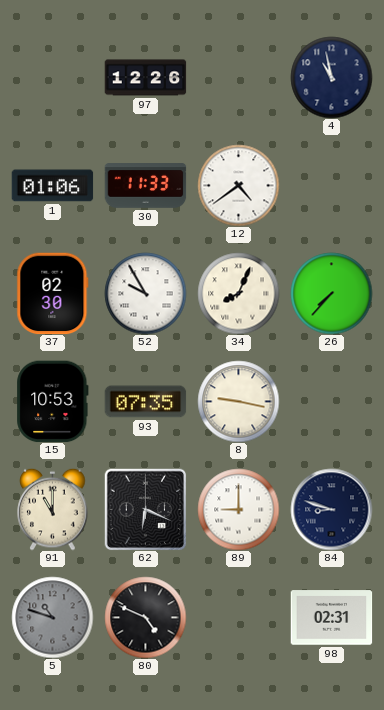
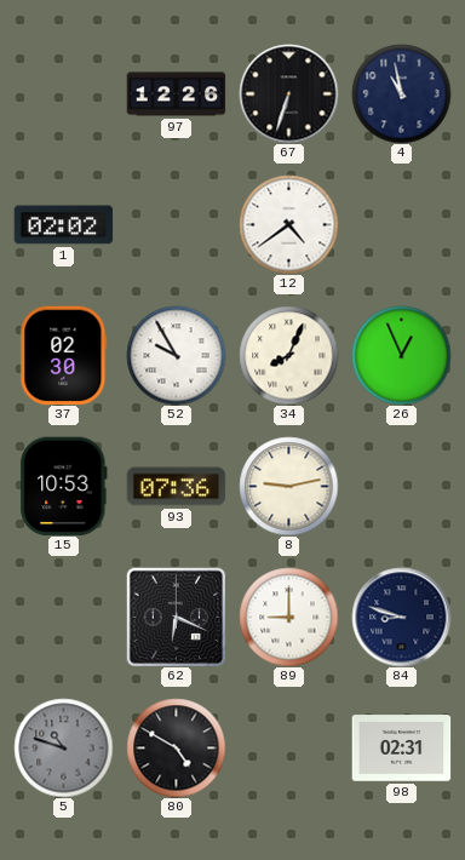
67: none -> 6:33
1: 01:06 -> 02:02
30: 11:33 -> none
26: 7:37 -> 12:56
93: 07:35 -> 07:36
8: 9:17 -> 9:13
91: 11:00 -> none
80: 4:49 -> 4:50
